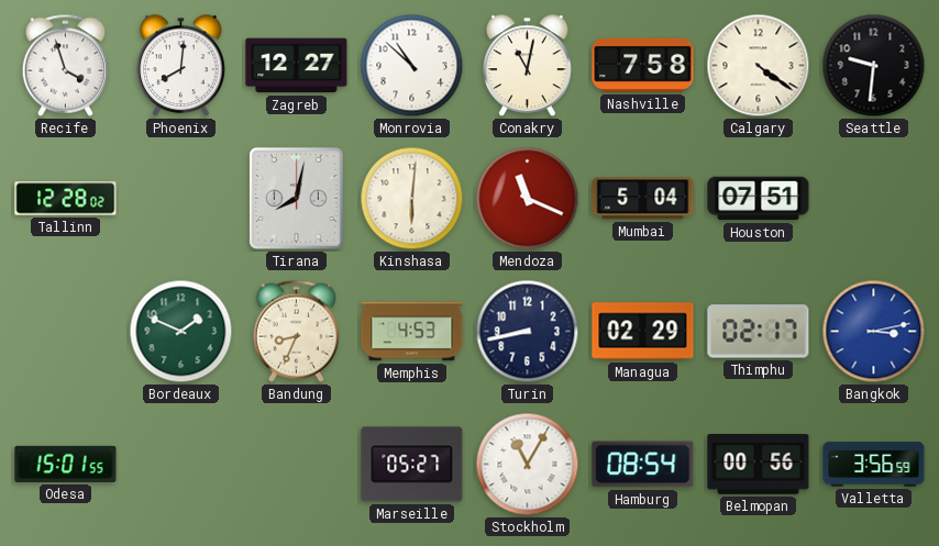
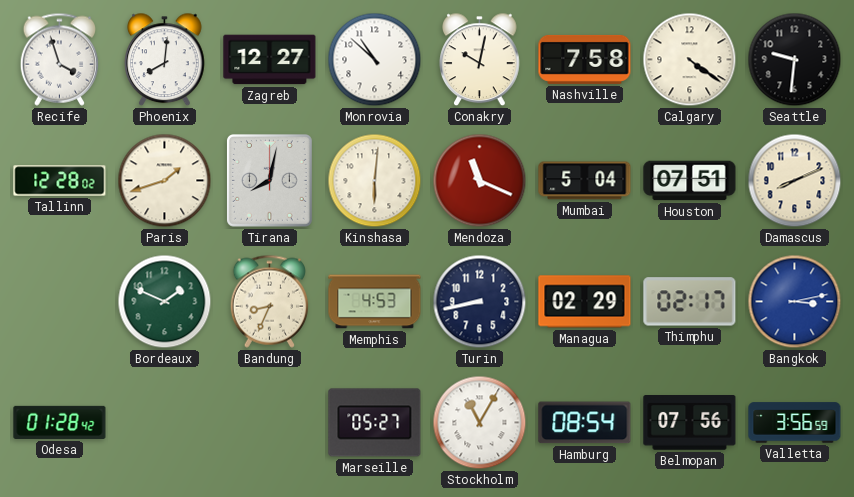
Conakry: 11:02 -> 10:02
Paris: none -> 1:42
Damascus: none -> 8:11
Odesa: 15:01 -> 01:28
Belmopan: 00:56 -> 07:56
